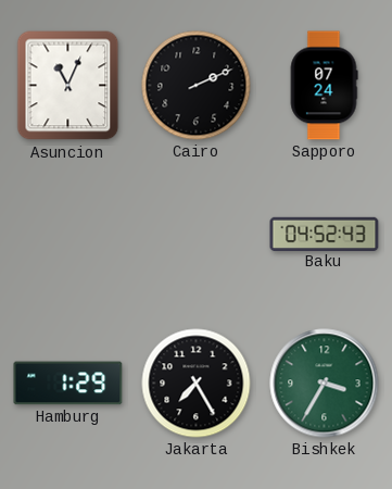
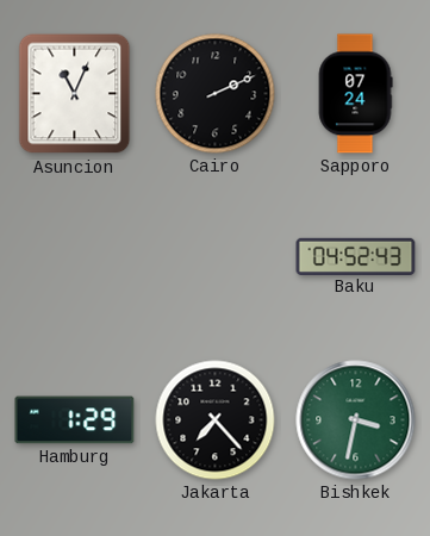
Jakarta: 7:25 -> 7:23
Bishkek: 3:35 -> 3:32
